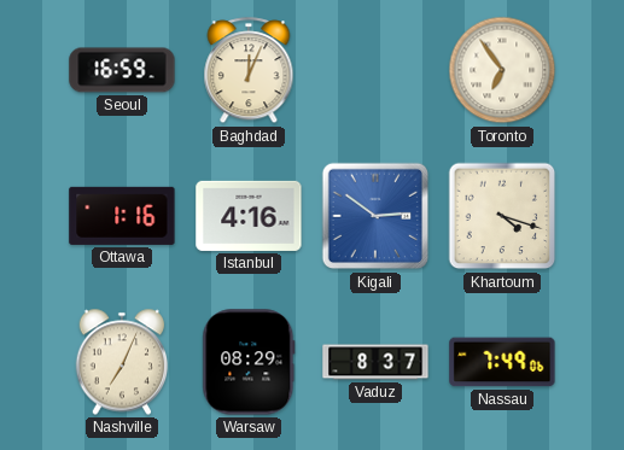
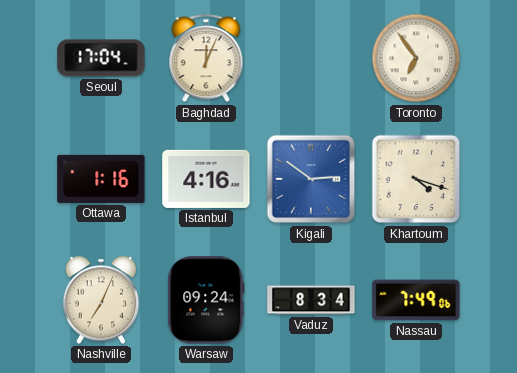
Seoul: 16:59 -> 17:04
Warsaw: 08:29 -> 09:24
Vaduz: 8:37 -> 8:34
